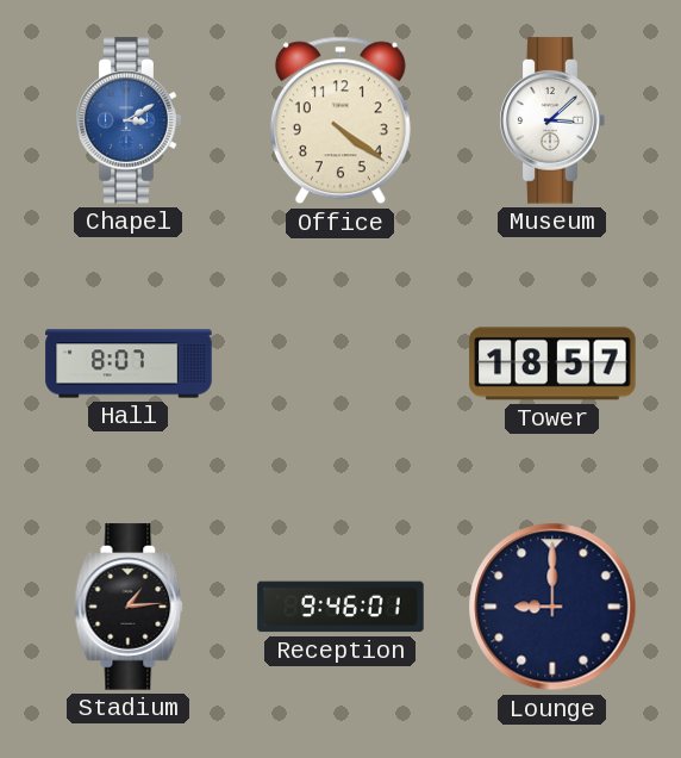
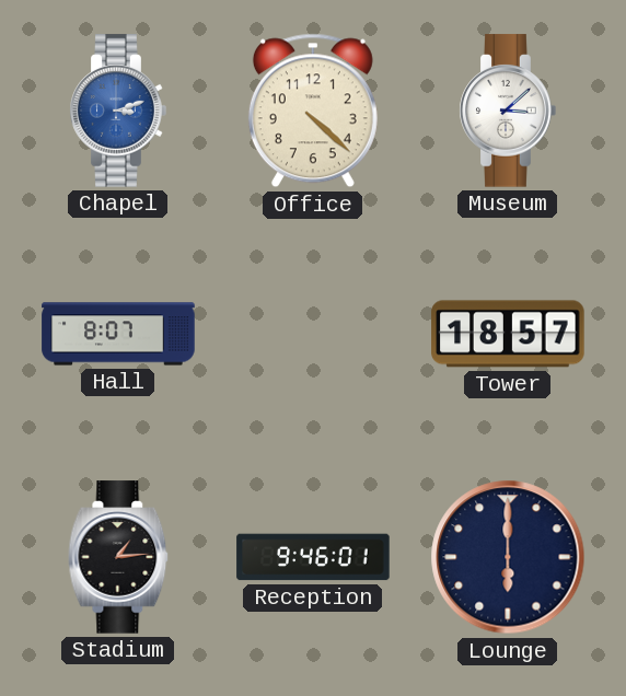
Chapel: 3:10 -> 3:12
Office: 4:21 -> 4:22
Lounge: 9:00 -> 6:00
